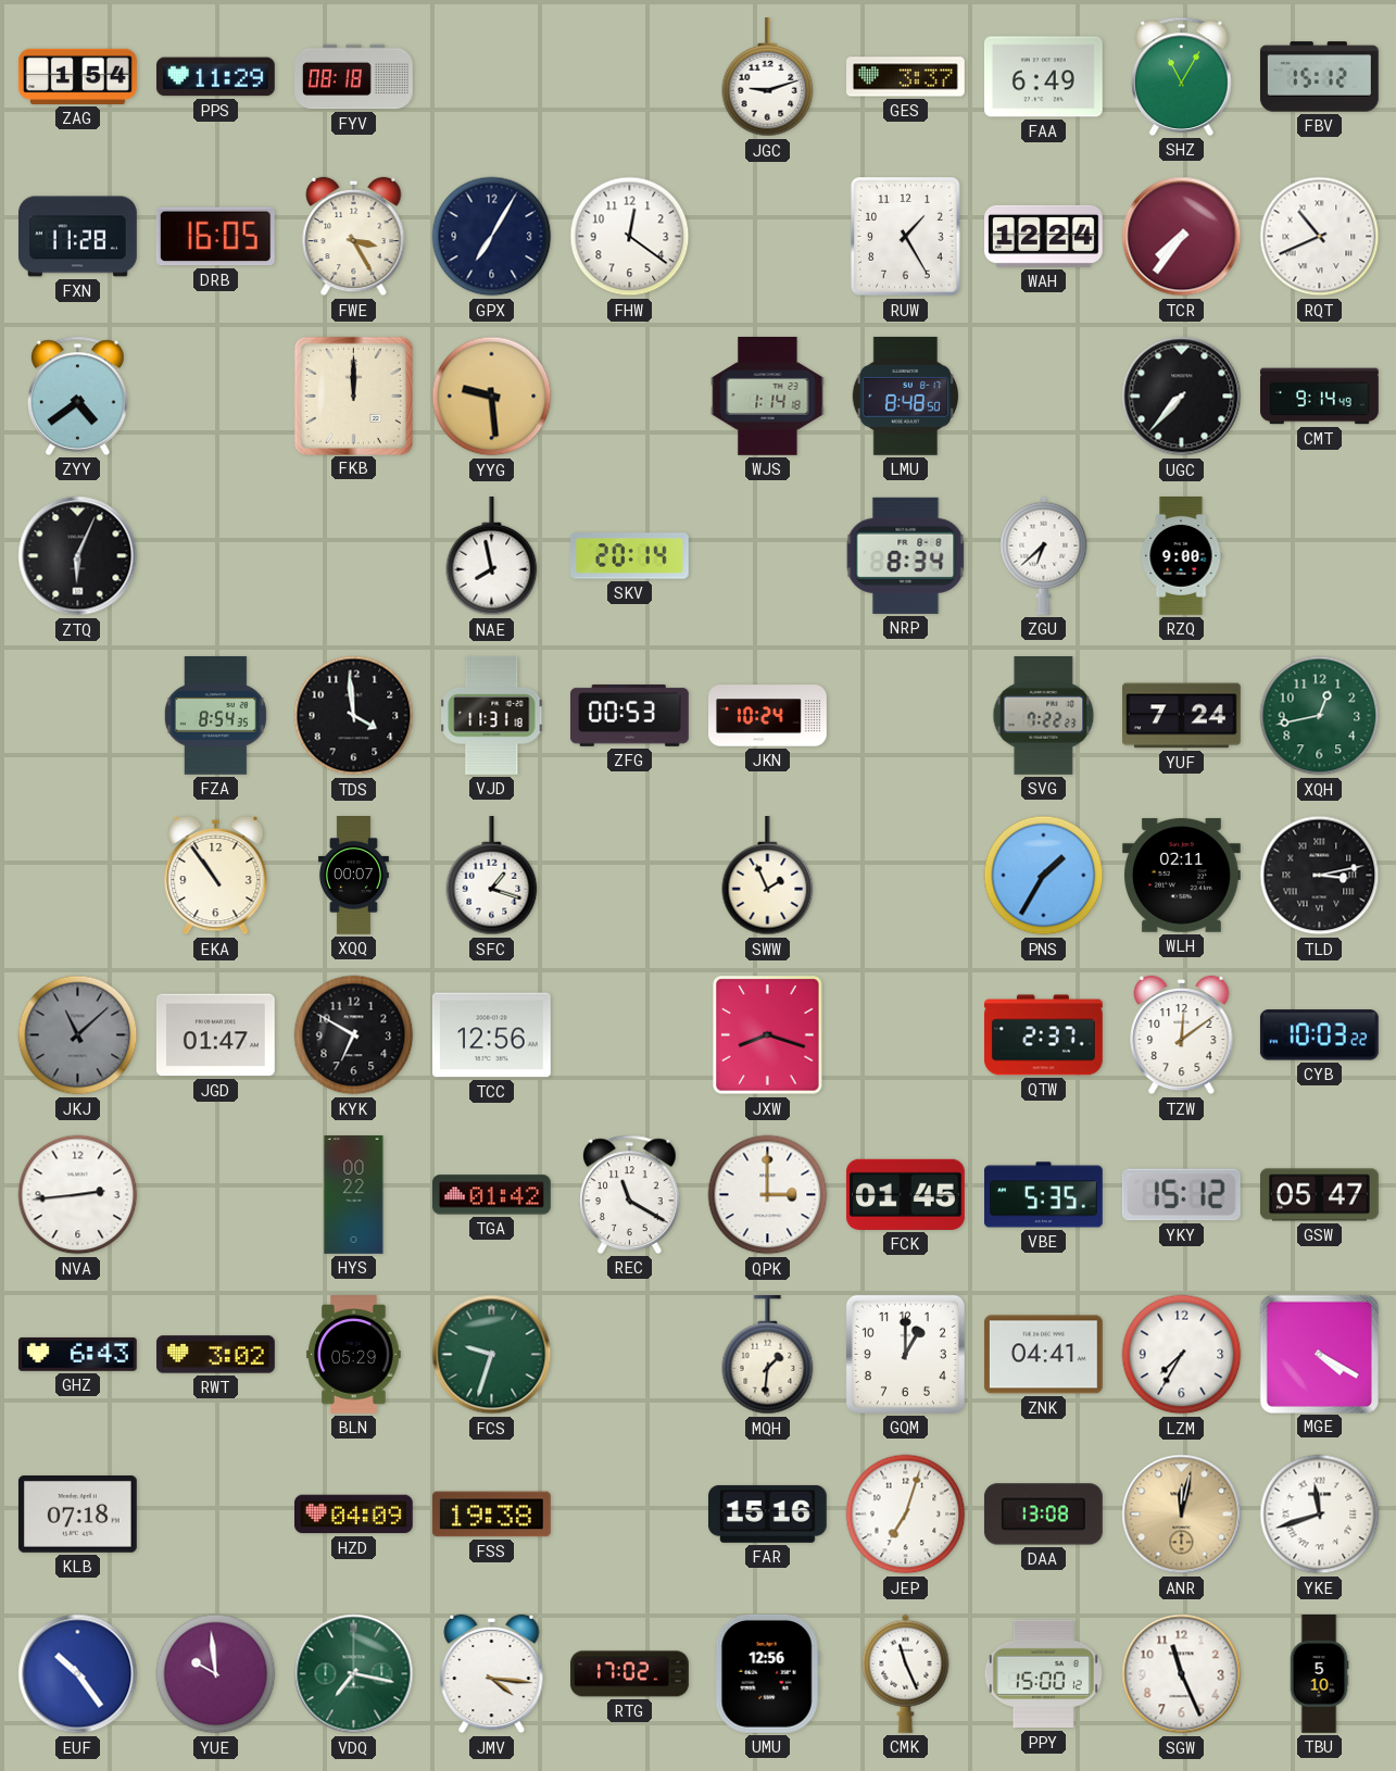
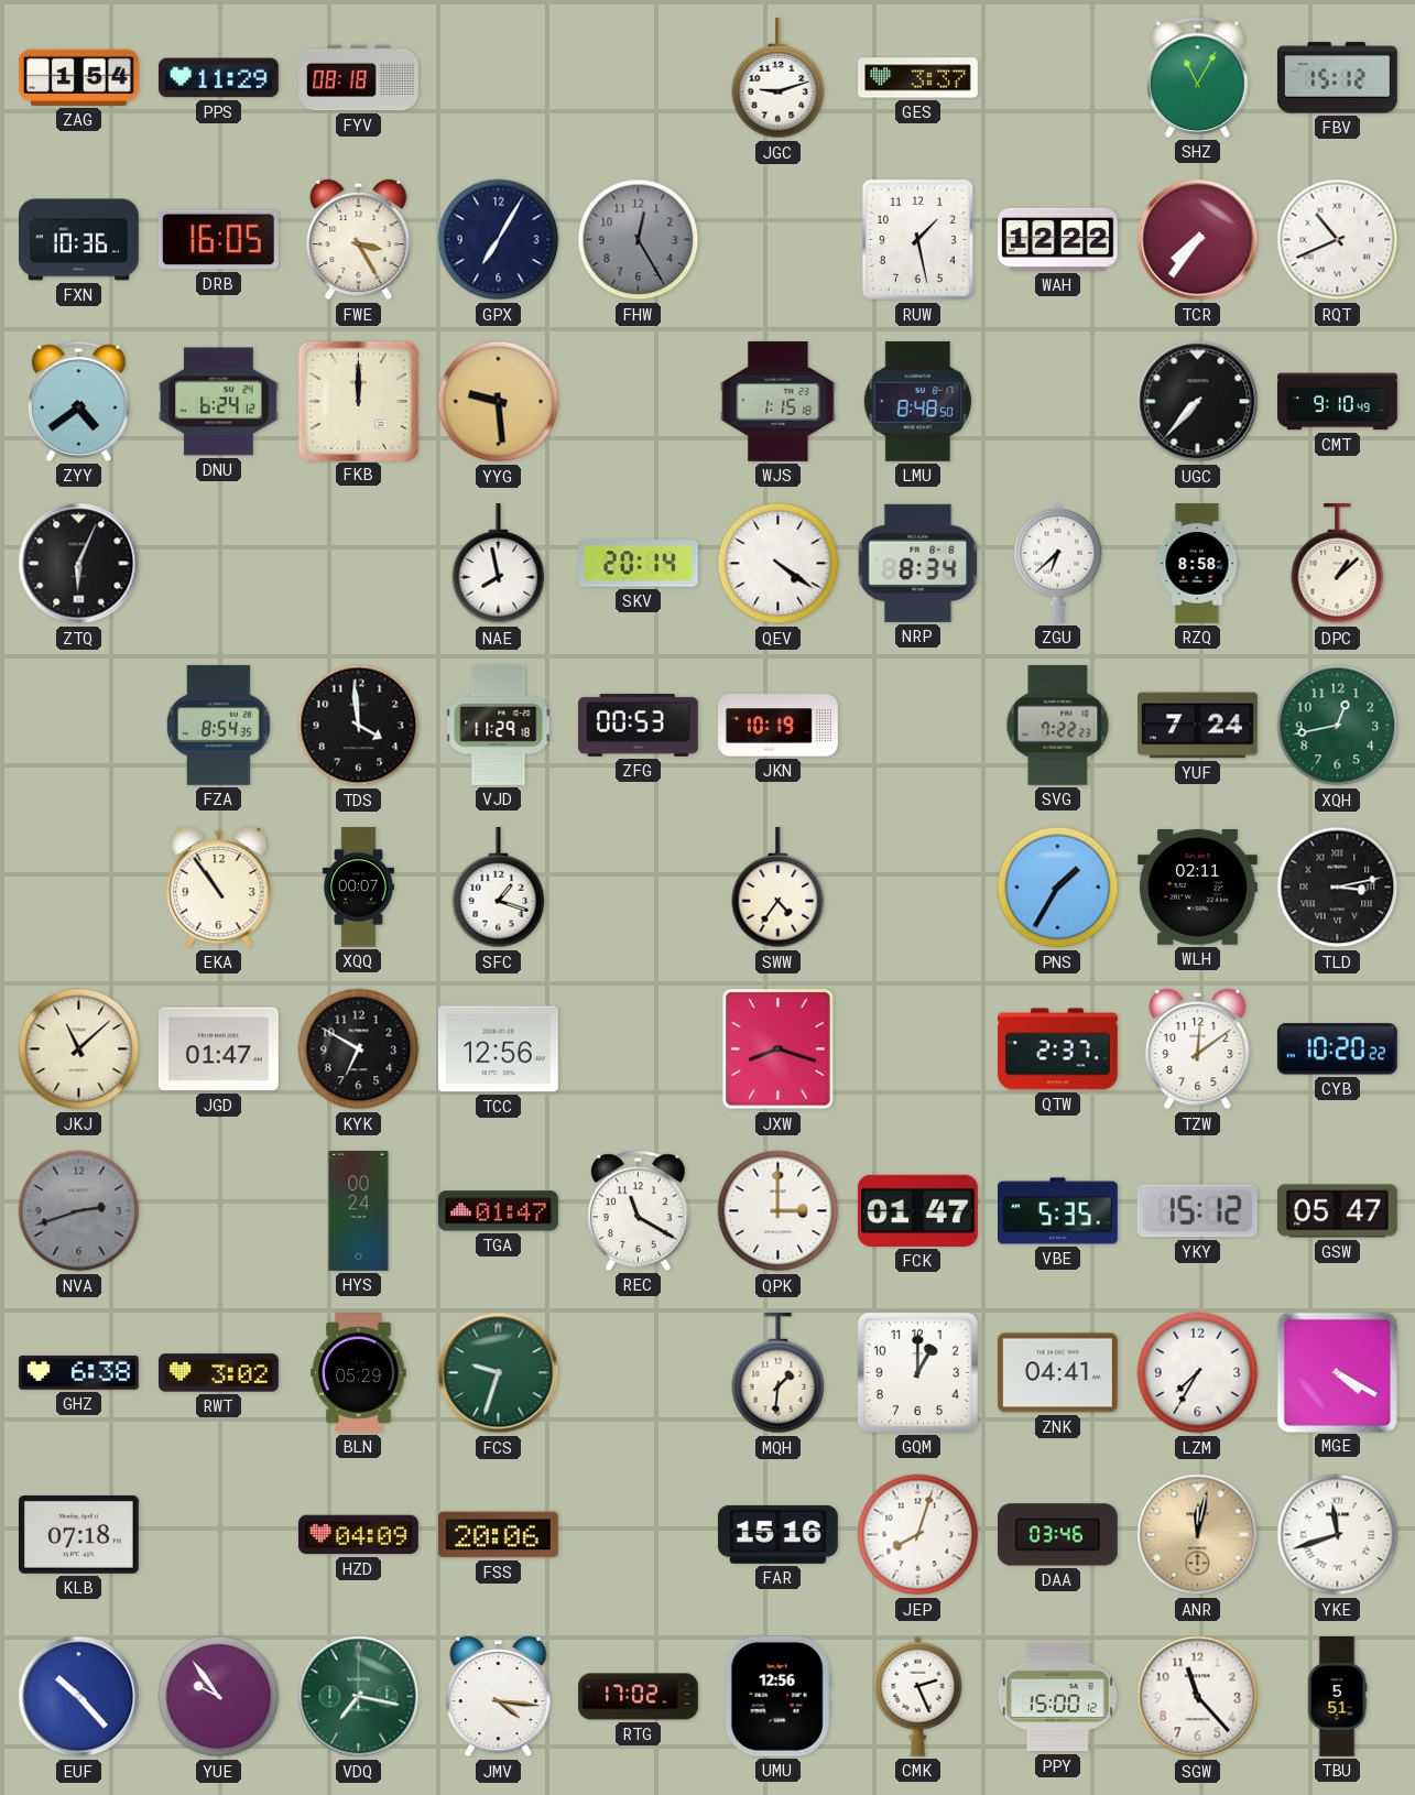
FAA: 6:49 -> none
FXN: 11:28 -> 10:36
FHW: 12:21 -> 12:25
FHW dial: white -> grey
RUW: 1:25 -> 1:28
WAH: 12:24 -> 12:22
DNU: none -> 6:24
WJS: 1:14 -> 1:15
CMT: 9:14 -> 9:10
QEV: none -> 4:21
RZQ: 9:00 -> 8:58
DPC: none -> 1:08
VJD: 11:31 -> 11:29
JKN: 10:24 -> 10:19
SWW: 1:56 -> 4:36
JKJ dial: grey -> cream
CYB: 10:03 -> 10:20
NVA: 2:44 -> 2:42
NVA dial: white -> grey
HYS: 00:22 -> 00:24
TGA: 01:42 -> 01:47
FCK: 01:45 -> 01:47
GHZ: 6:43 -> 6:38
FSS: 19:38 -> 20:06
JEP: 7:03 -> 8:03
DAA: 13:08 -> 03:46
EUF: 10:24 -> 10:23
YUE: 9:59 -> 9:54
CMK: 11:26 -> 2:26
SGW: 11:26 -> 11:23
TBU: 5:10 -> 5:51
